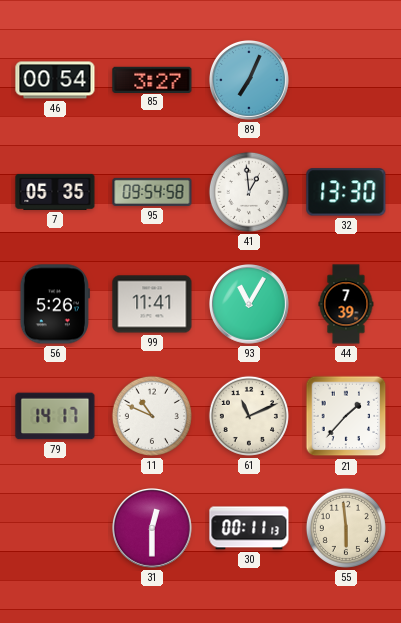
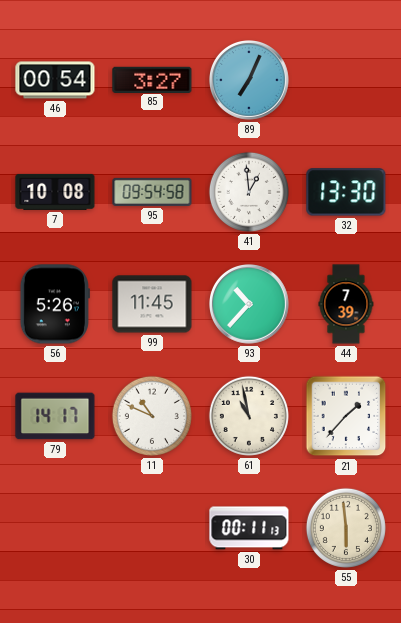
7: 05:35 -> 10:08
99: 11:41 -> 11:45
93: 11:05 -> 10:37
61: 11:11 -> 10:58
31: 12:30 -> none
